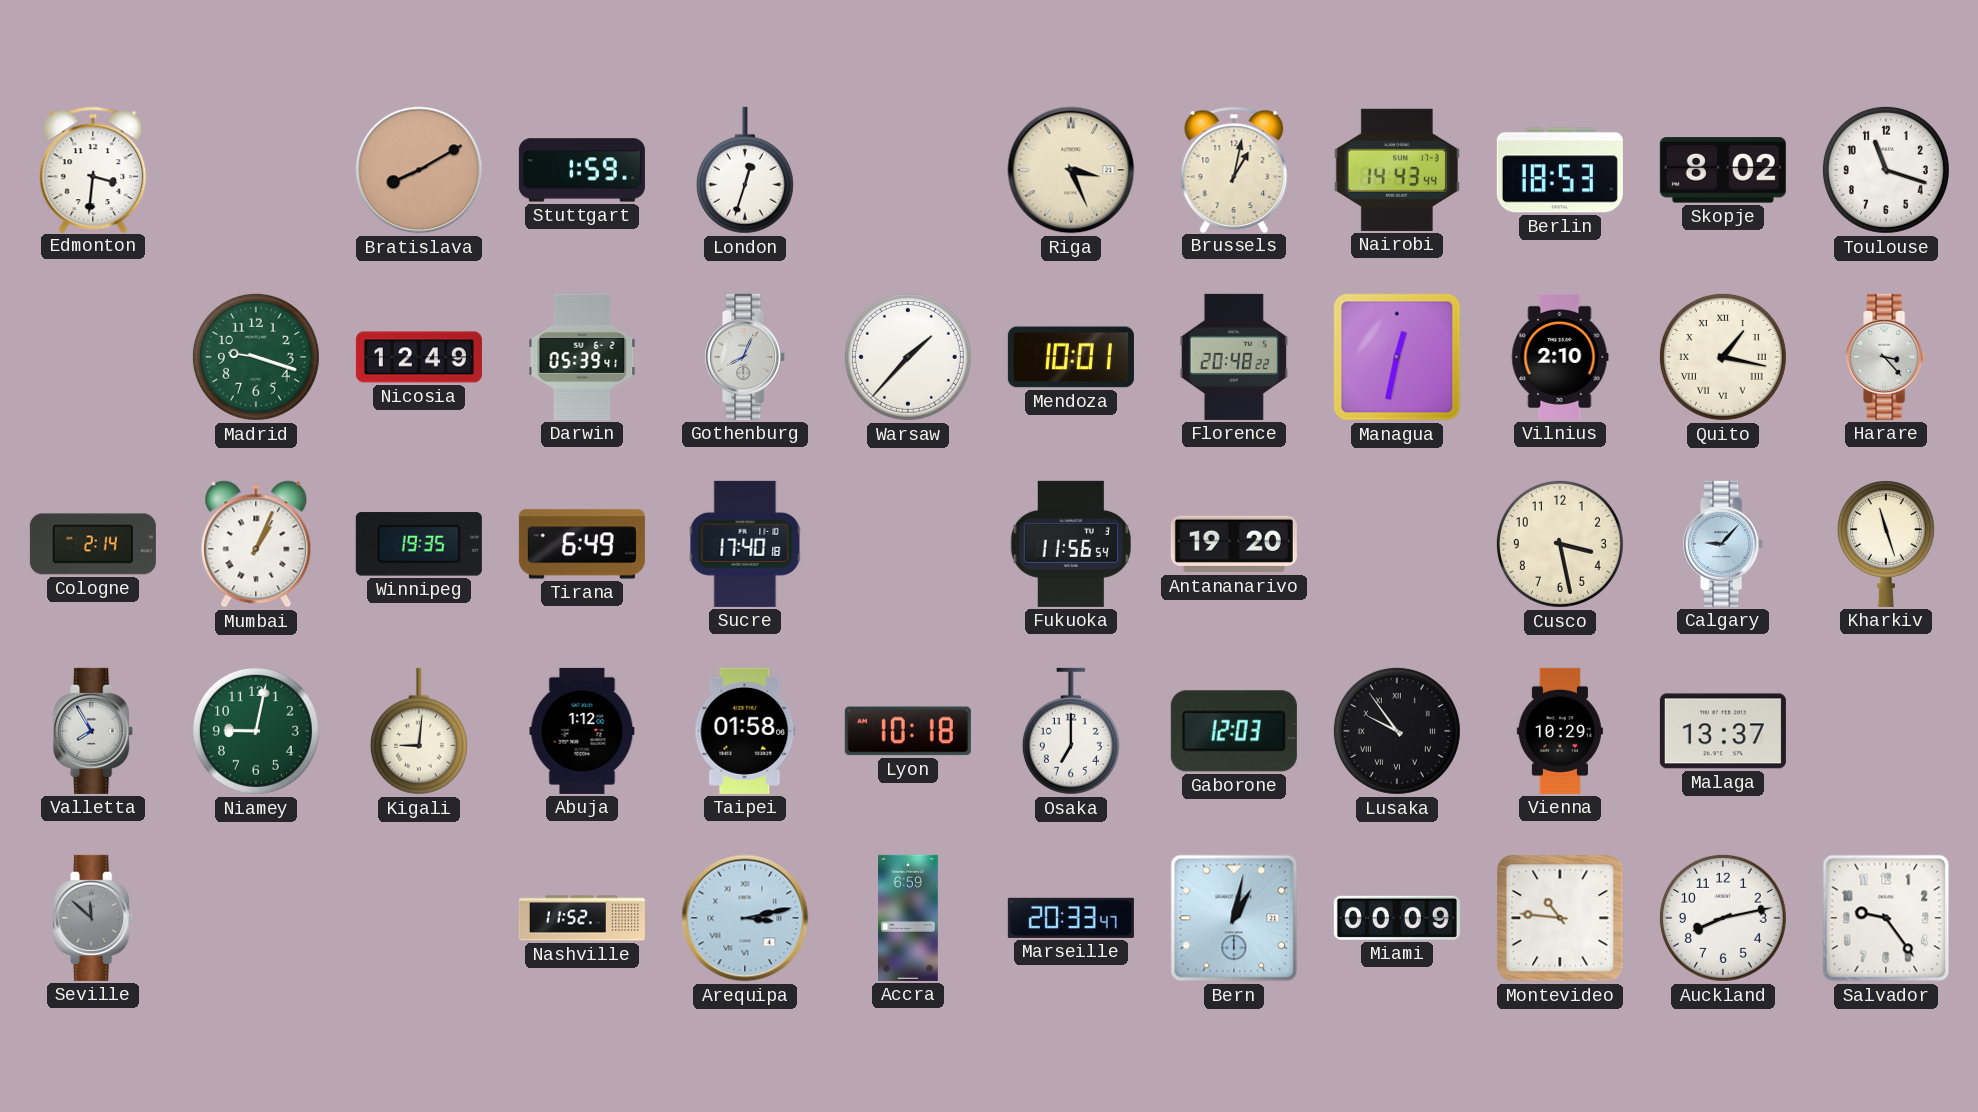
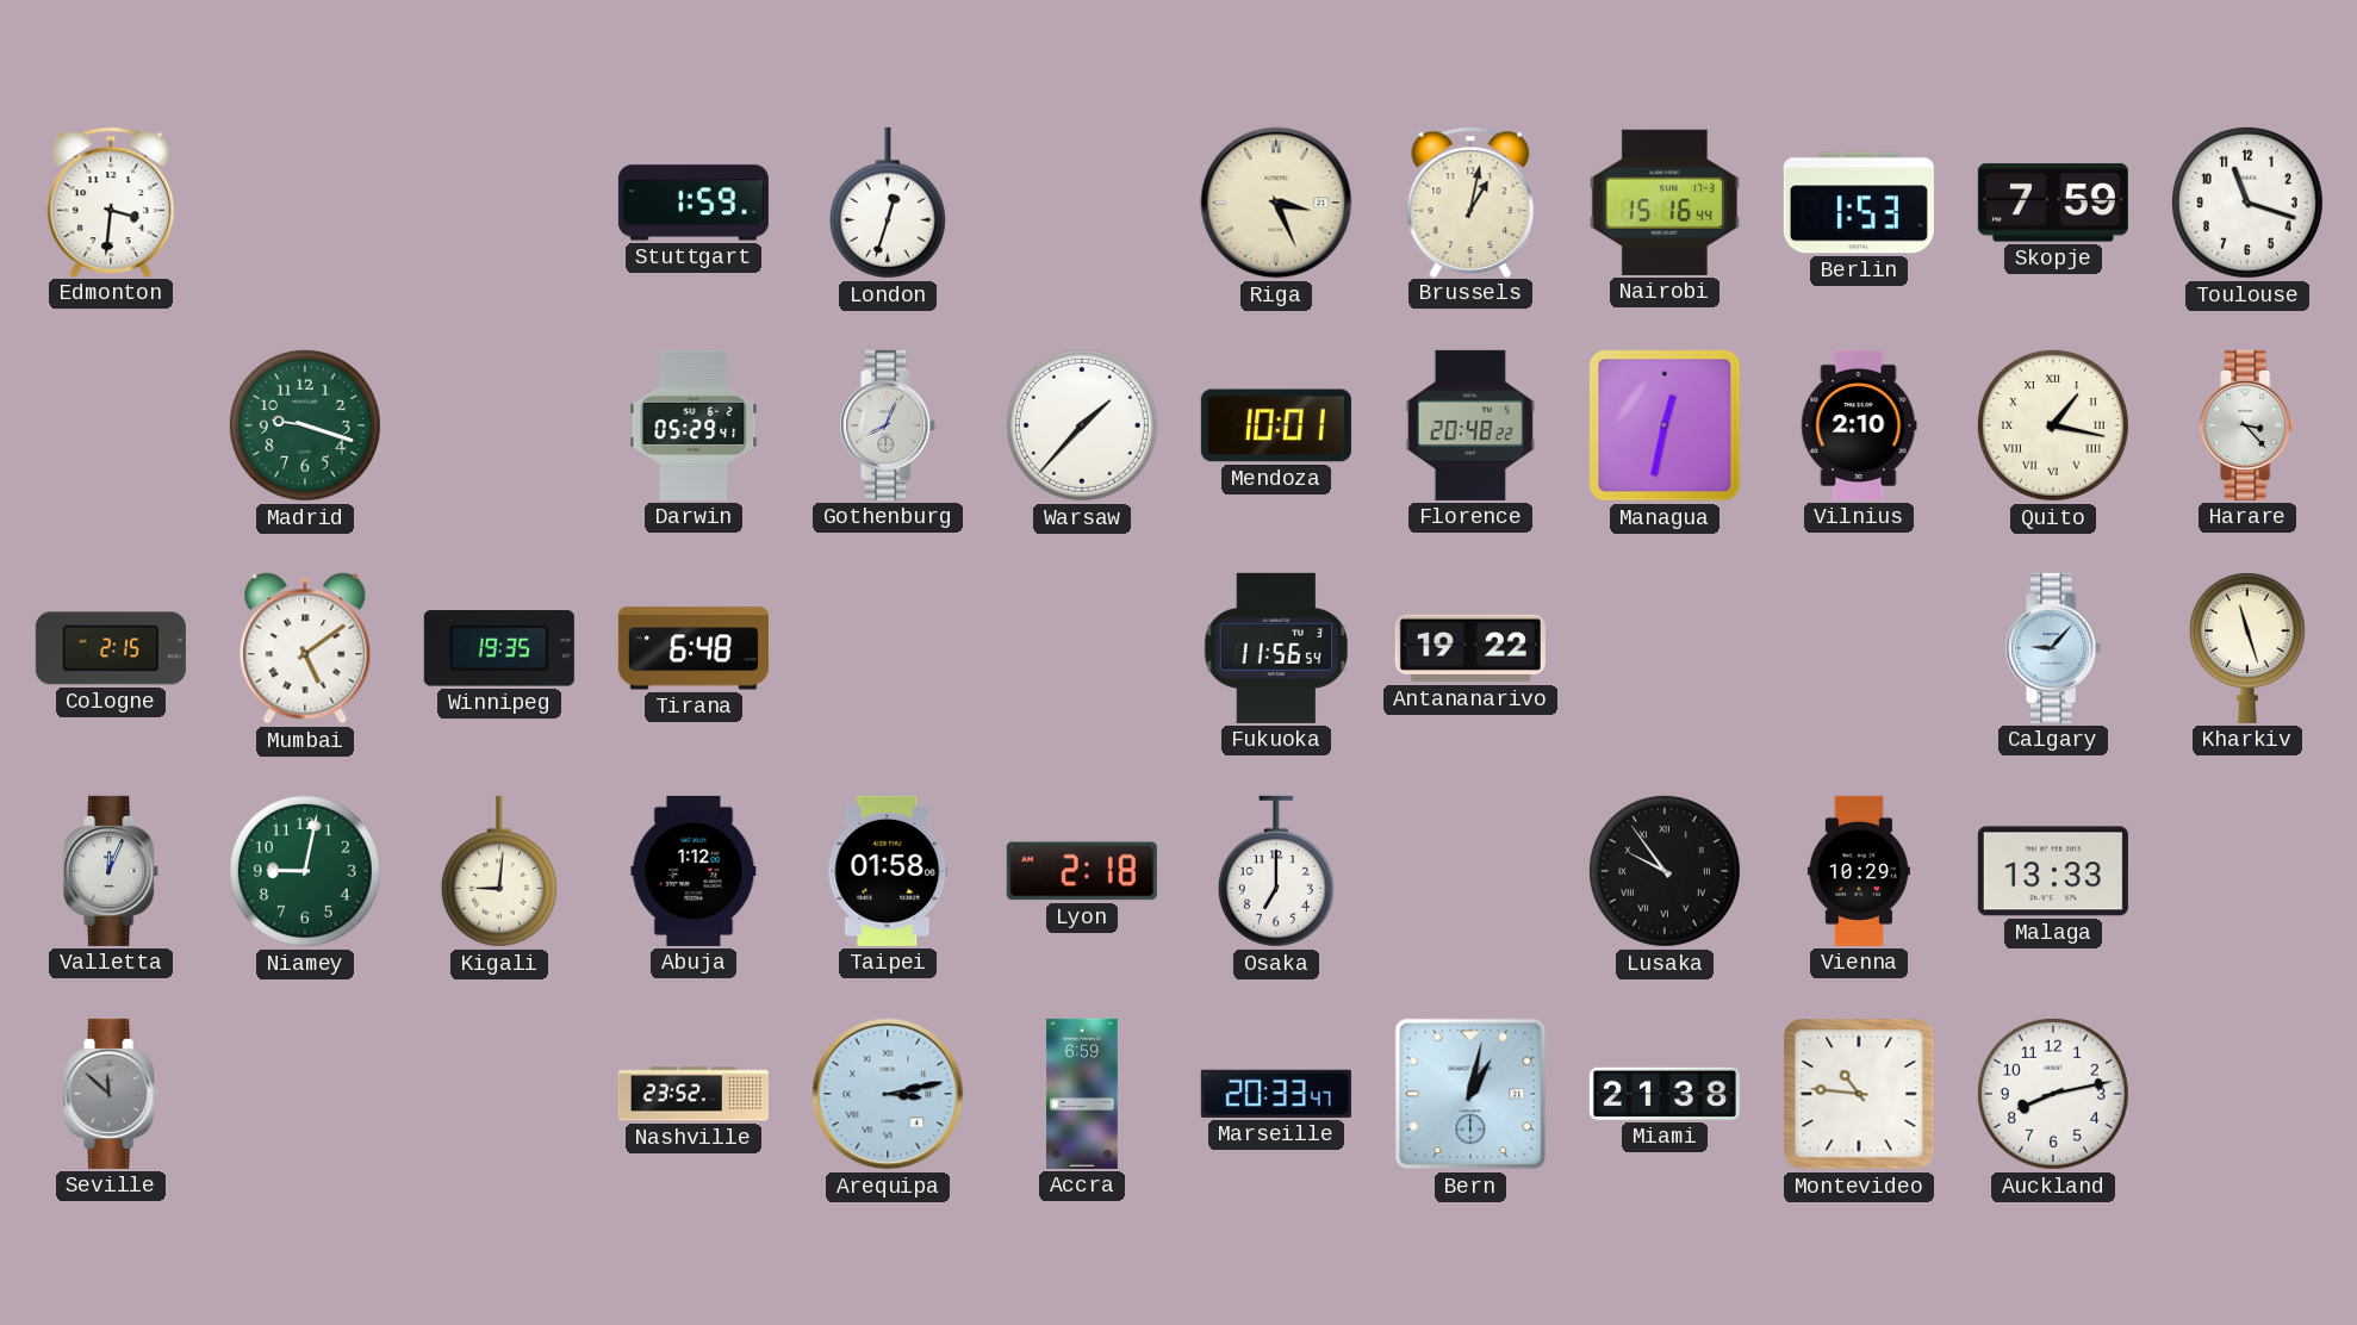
Bratislava: 8:10 -> none
Nairobi: 14:43 -> 15:16
Berlin: 18:53 -> 1:53
Skopje: 8:02 -> 7:59
Nicosia: 12:49 -> none
Darwin: 05:39 -> 05:29
Cologne: 2:14 -> 2:15
Mumbai: 1:04 -> 5:09
Tirana: 6:49 -> 6:48
Sucre: 17:40 -> none
Antananarivo: 19:20 -> 19:22
Cusco: 3:28 -> none
Valletta: 7:55 -> 12:04
Lyon: 10:18 -> 2:18
Gaborone: 12:03 -> none
Malaga: 13:37 -> 13:33
Nashville: 11:52 -> 23:52
Miami: 00:09 -> 21:38
Salvador: 9:24 -> none
